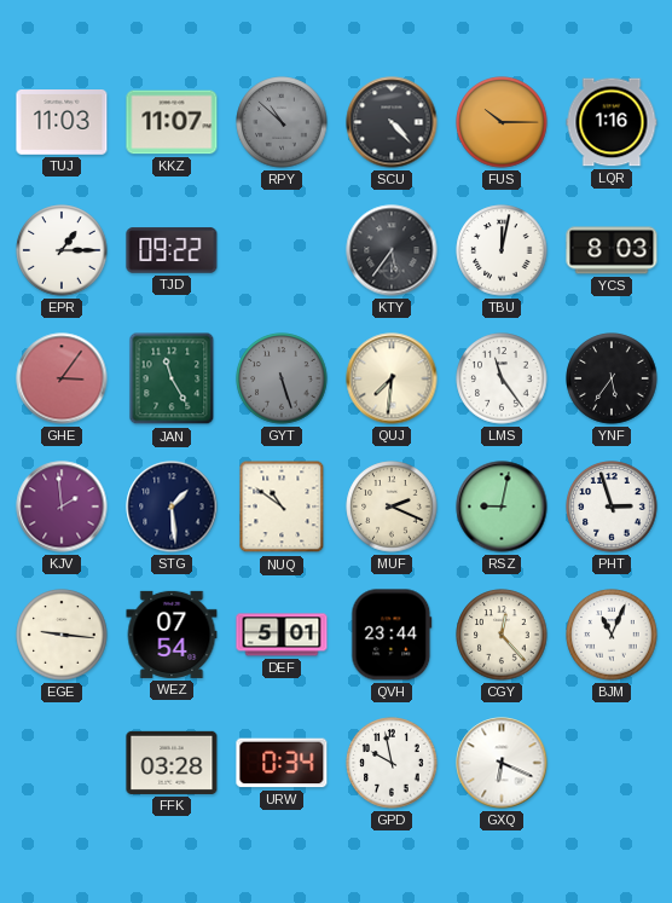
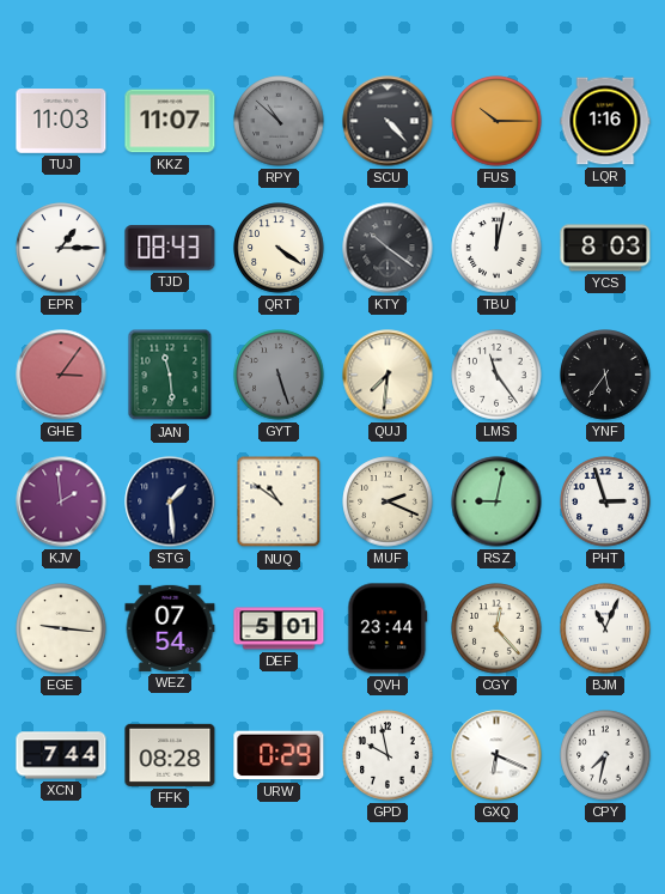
TJD: 09:22 -> 08:43
QRT: none -> 4:21
KTY: 5:36 -> 10:21
JAN: 11:25 -> 11:29
XCN: none -> 7:44
FFK: 03:28 -> 08:28
URW: 0:34 -> 0:29
CPY: none -> 7:32
